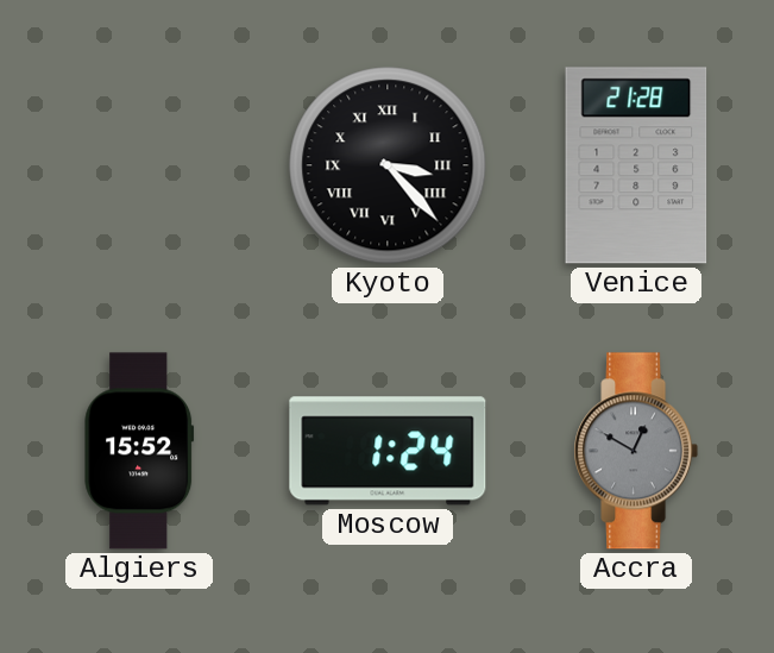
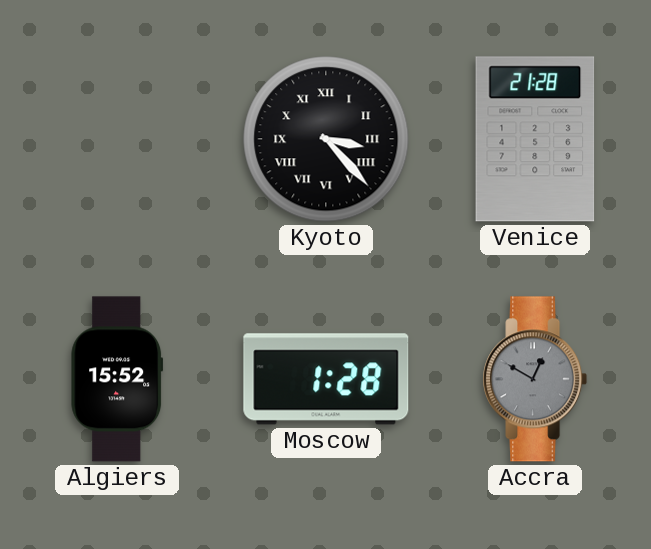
Moscow: 1:24 -> 1:28
